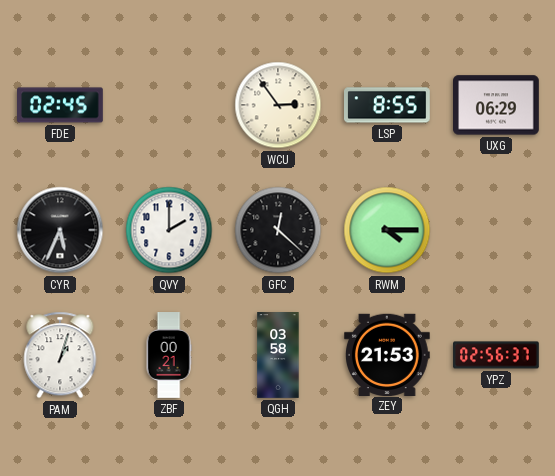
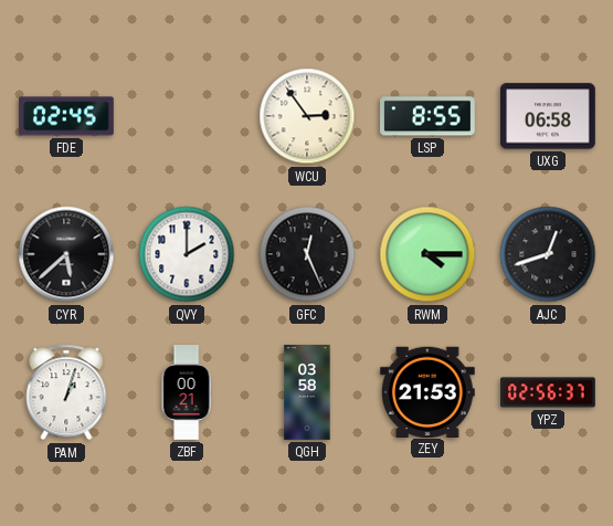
UXG: 06:29 -> 06:58
CYR: 5:34 -> 5:38
GFC: 12:22 -> 12:26
AJC: none -> 12:42
